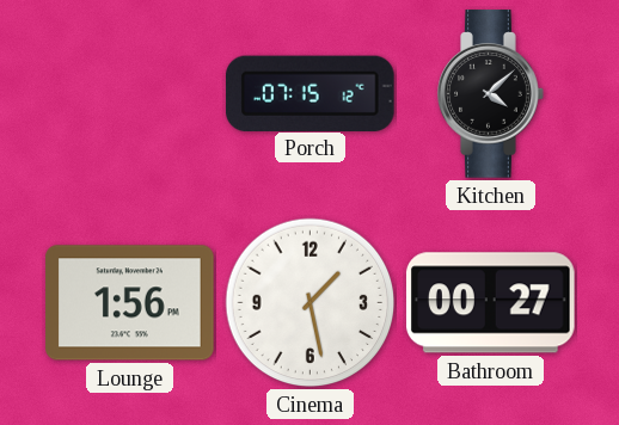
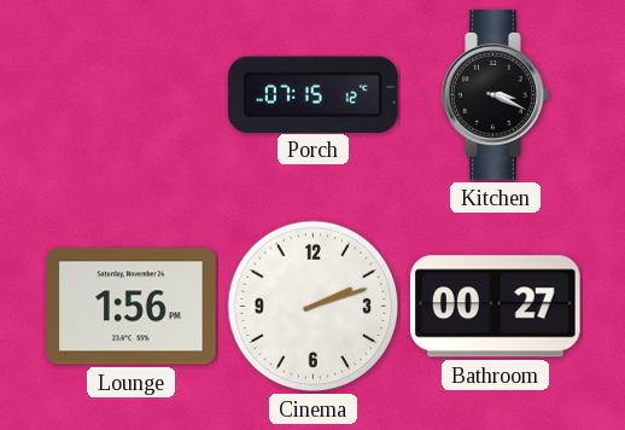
Kitchen: 4:08 -> 3:19
Cinema: 1:28 -> 2:12
